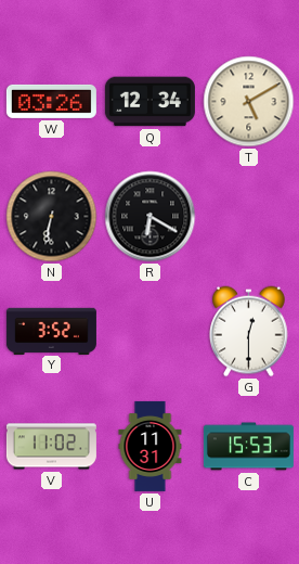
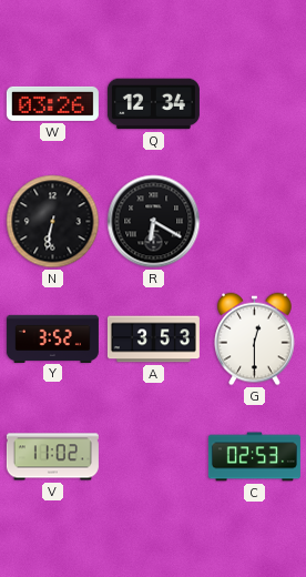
T: 5:10 -> none
A: none -> 3:53
U: 11:31 -> none
C: 15:53 -> 02:53
